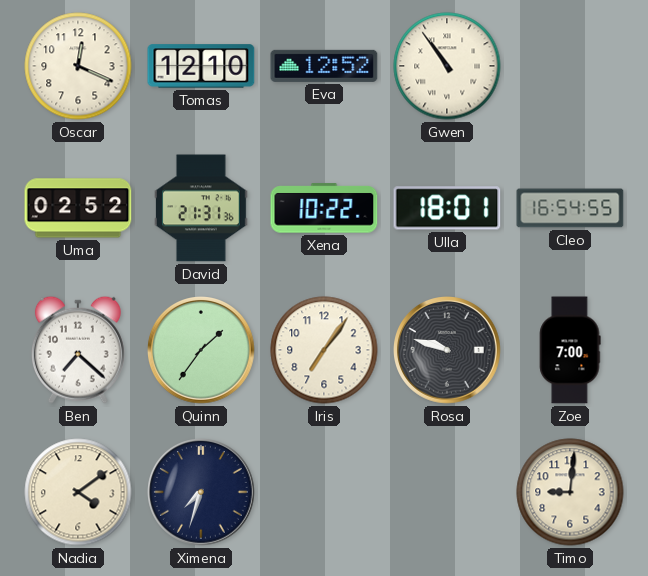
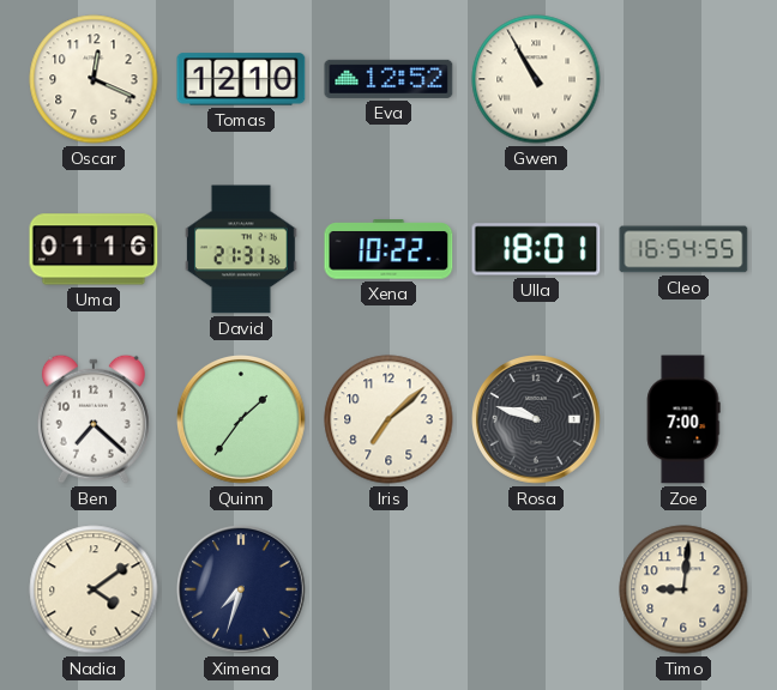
Gwen: 10:54 -> 10:55
Uma: 02:52 -> 01:16
Iris: 7:06 -> 7:08
